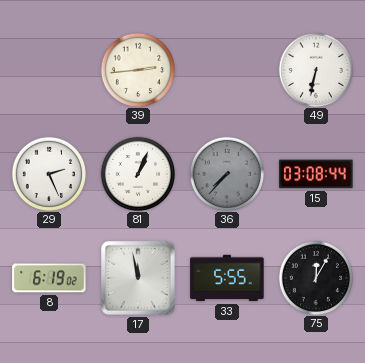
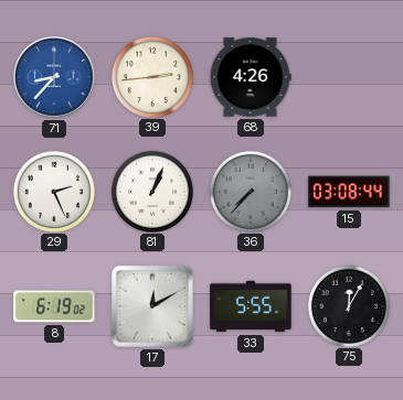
71: none -> 8:37
68: none -> 4:26
49: 6:32 -> none
17: 11:58 -> 12:10
